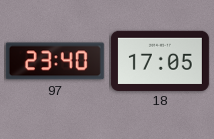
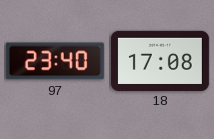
18: 17:05 -> 17:08
